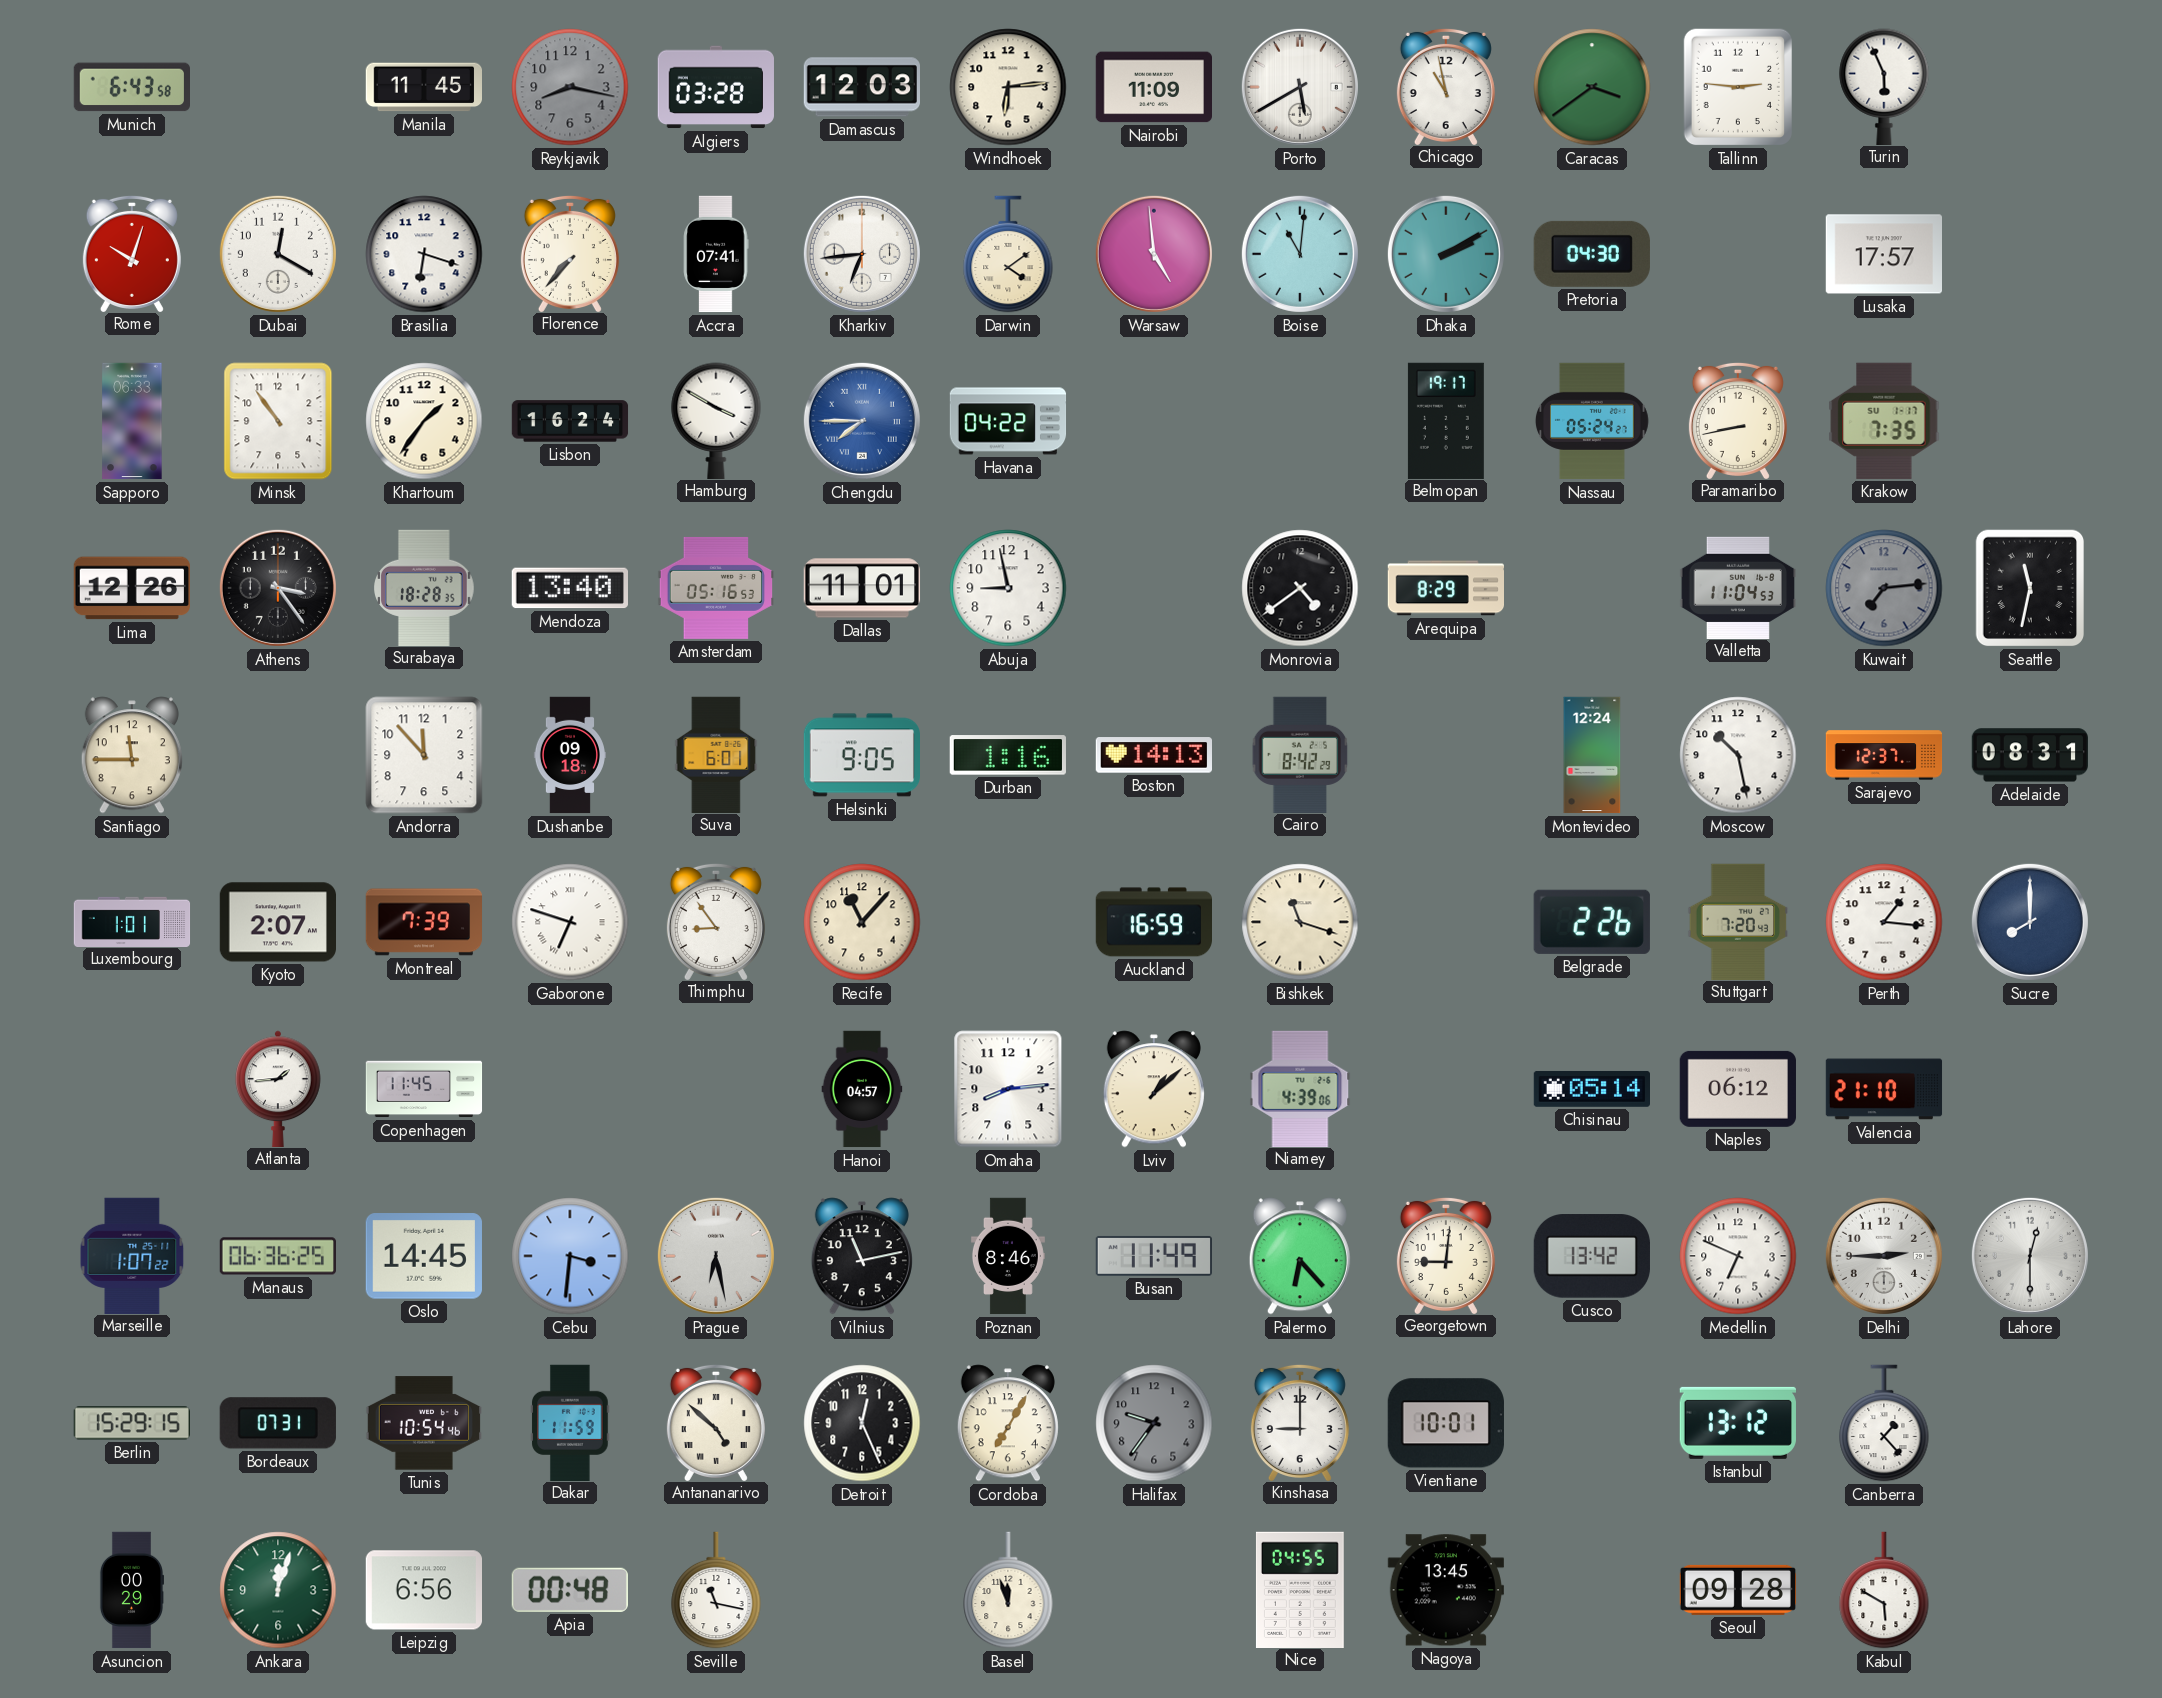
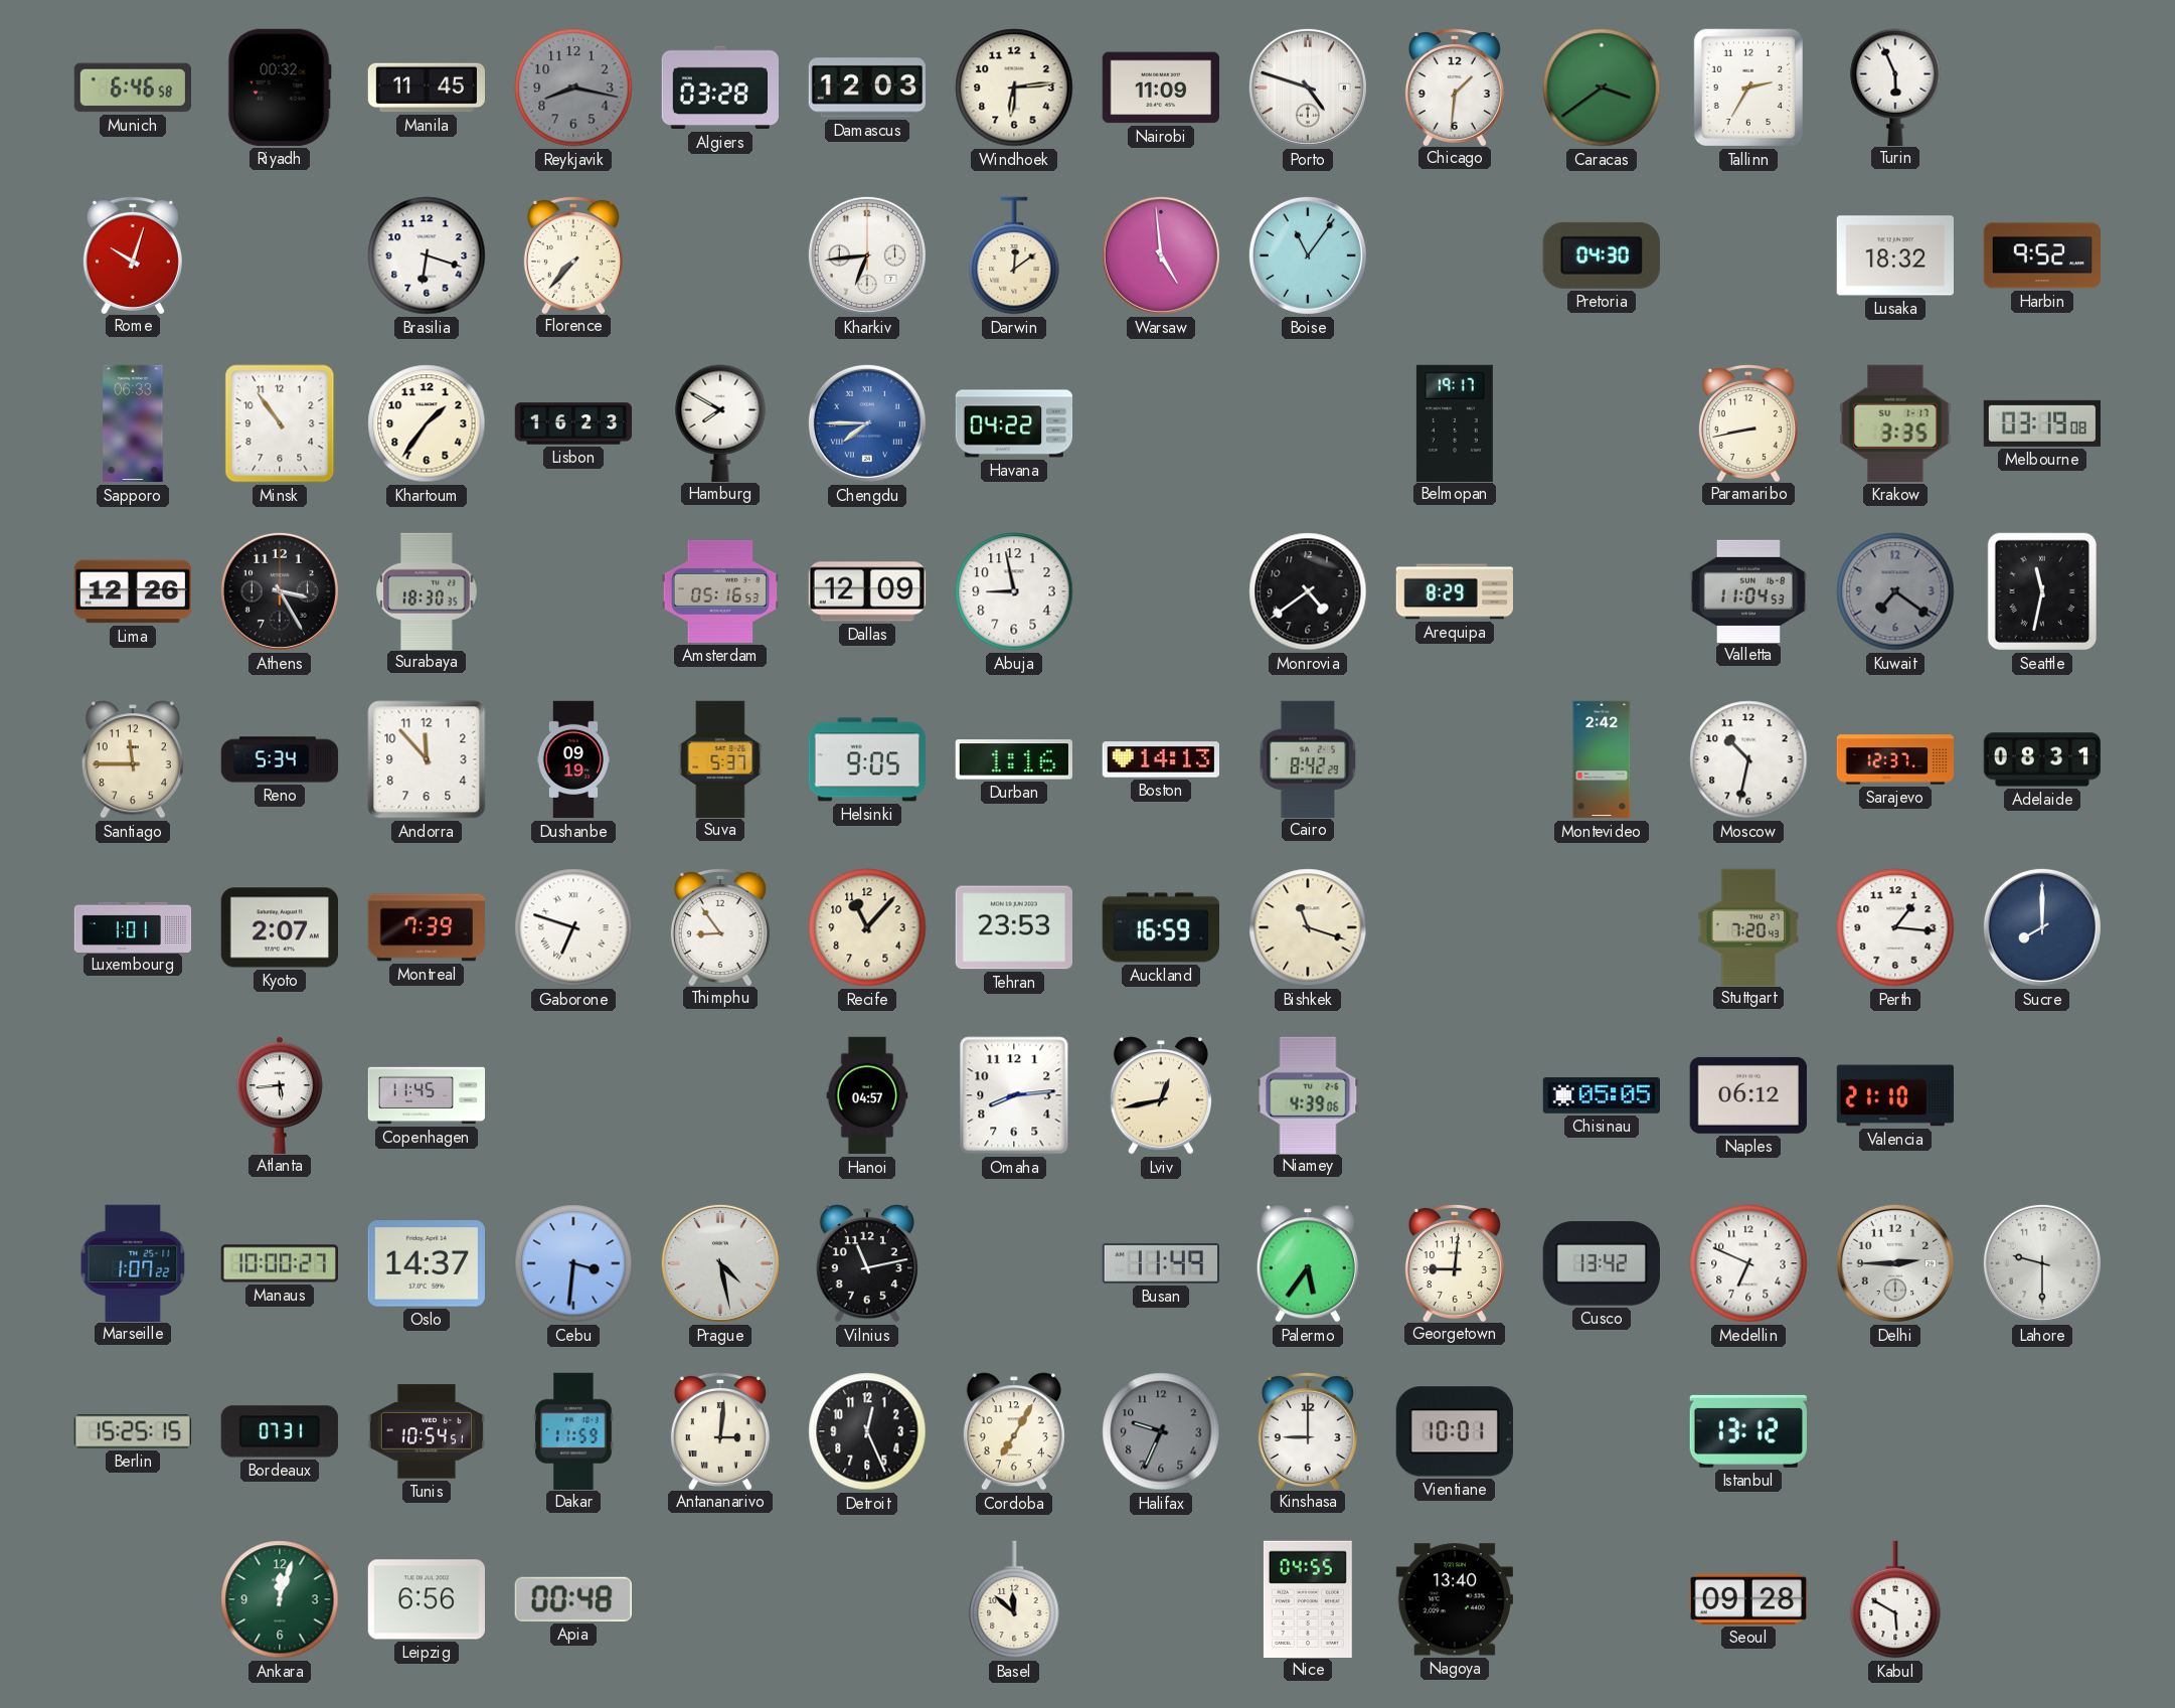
Munich: 6:43 -> 6:46
Riyadh: none -> 00:32
Porto: 5:40 -> 4:48
Chicago: 10:58 -> 1:31
Tallinn: 2:46 -> 2:35
Dubai: 12:20 -> none
Accra: 07:41 -> none
Darwin: 4:09 -> 12:09
Boise: 11:01 -> 11:06
Dhaka: 2:10 -> none
Lusaka: 17:57 -> 18:32
Harbin: none -> 9:52
Lisbon: 16:24 -> 16:23
Hamburg: 3:50 -> 7:50
Nassau: 05:24 -> none
Krakow: 7:35 -> 3:35
Melbourne: none -> 03:19
Athens: 3:24 -> 3:25
Surabaya: 18:28 -> 18:30
Mendoza: 13:40 -> none
Dallas: 11:01 -> 12:09
Kuwait: 7:14 -> 7:21
Reno: none -> 5:34
Dushanbe: 09:18 -> 09:19
Suva: 6:01 -> 5:37
Montevideo: 12:24 -> 2:42
Moscow: 10:28 -> 10:32
Tehran: none -> 23:53
Belgrade: 2:26 -> none
Atlanta: 1:44 -> 5:44
Lviv: 1:08 -> 12:43
Chisinau: 05:14 -> 05:05
Manaus: 06:36 -> 10:00
Oslo: 14:45 -> 14:37
Prague: 6:28 -> 4:28
Poznan: 8:46 -> none
Palermo: 6:23 -> 5:36
Lahore: 12:30 -> 9:30
Berlin: 15:29 -> 15:25
Tunis: 10:54:46 -> 10:54:51
Antananarivo: 4:52 -> 3:01
Halifax: 9:36 -> 9:34
Canberra: 1:23 -> none
Asuncion: 00:29 -> none
Seville: 11:17 -> none
Basel: 11:57 -> 11:52
Nagoya: 13:45 -> 13:40
